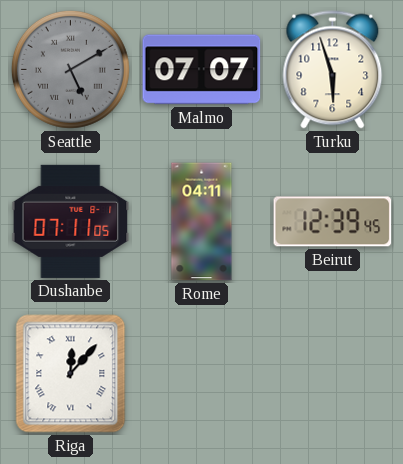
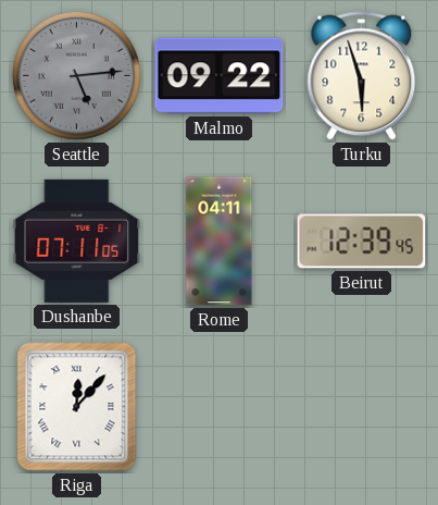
Seattle: 5:10 -> 5:14
Malmo: 07:07 -> 09:22
